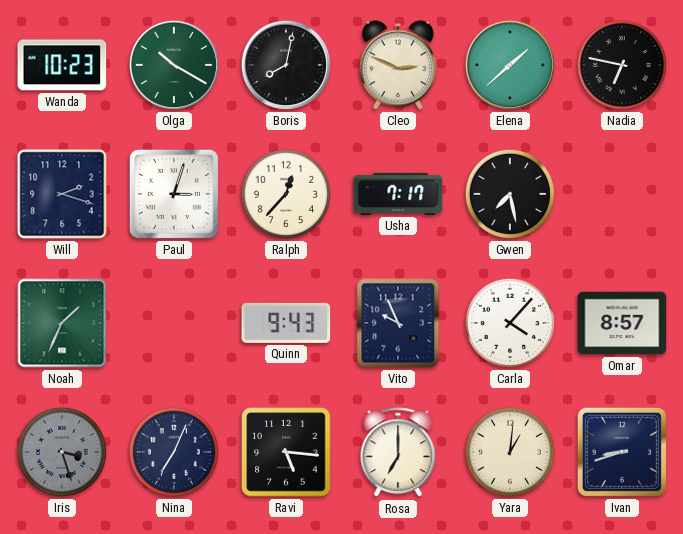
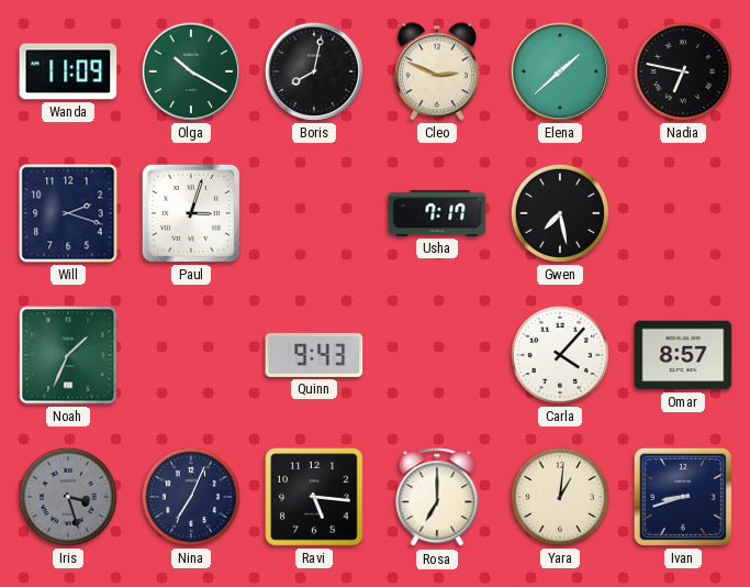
Wanda: 10:23 -> 11:09
Ralph: 12:37 -> none
Vito: 9:56 -> none
